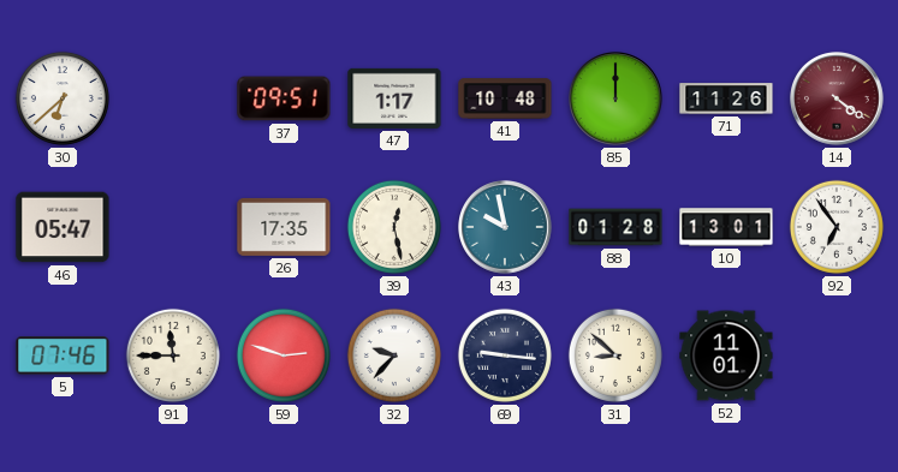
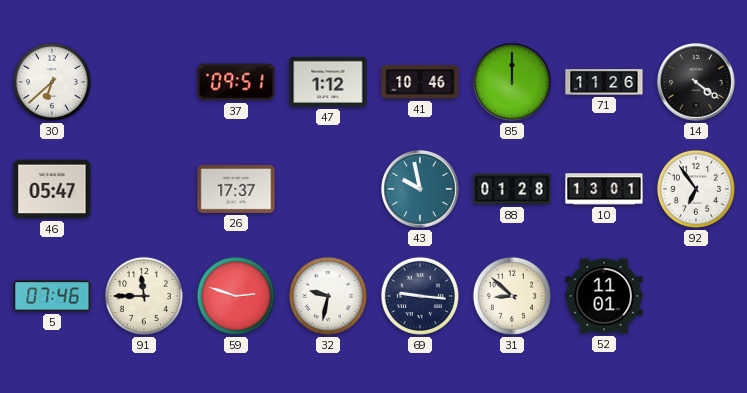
47: 1:17 -> 1:12
41: 10:48 -> 10:46
14 dial: burgundy -> black
26: 17:35 -> 17:37
39: 12:28 -> none
32: 9:37 -> 9:32
